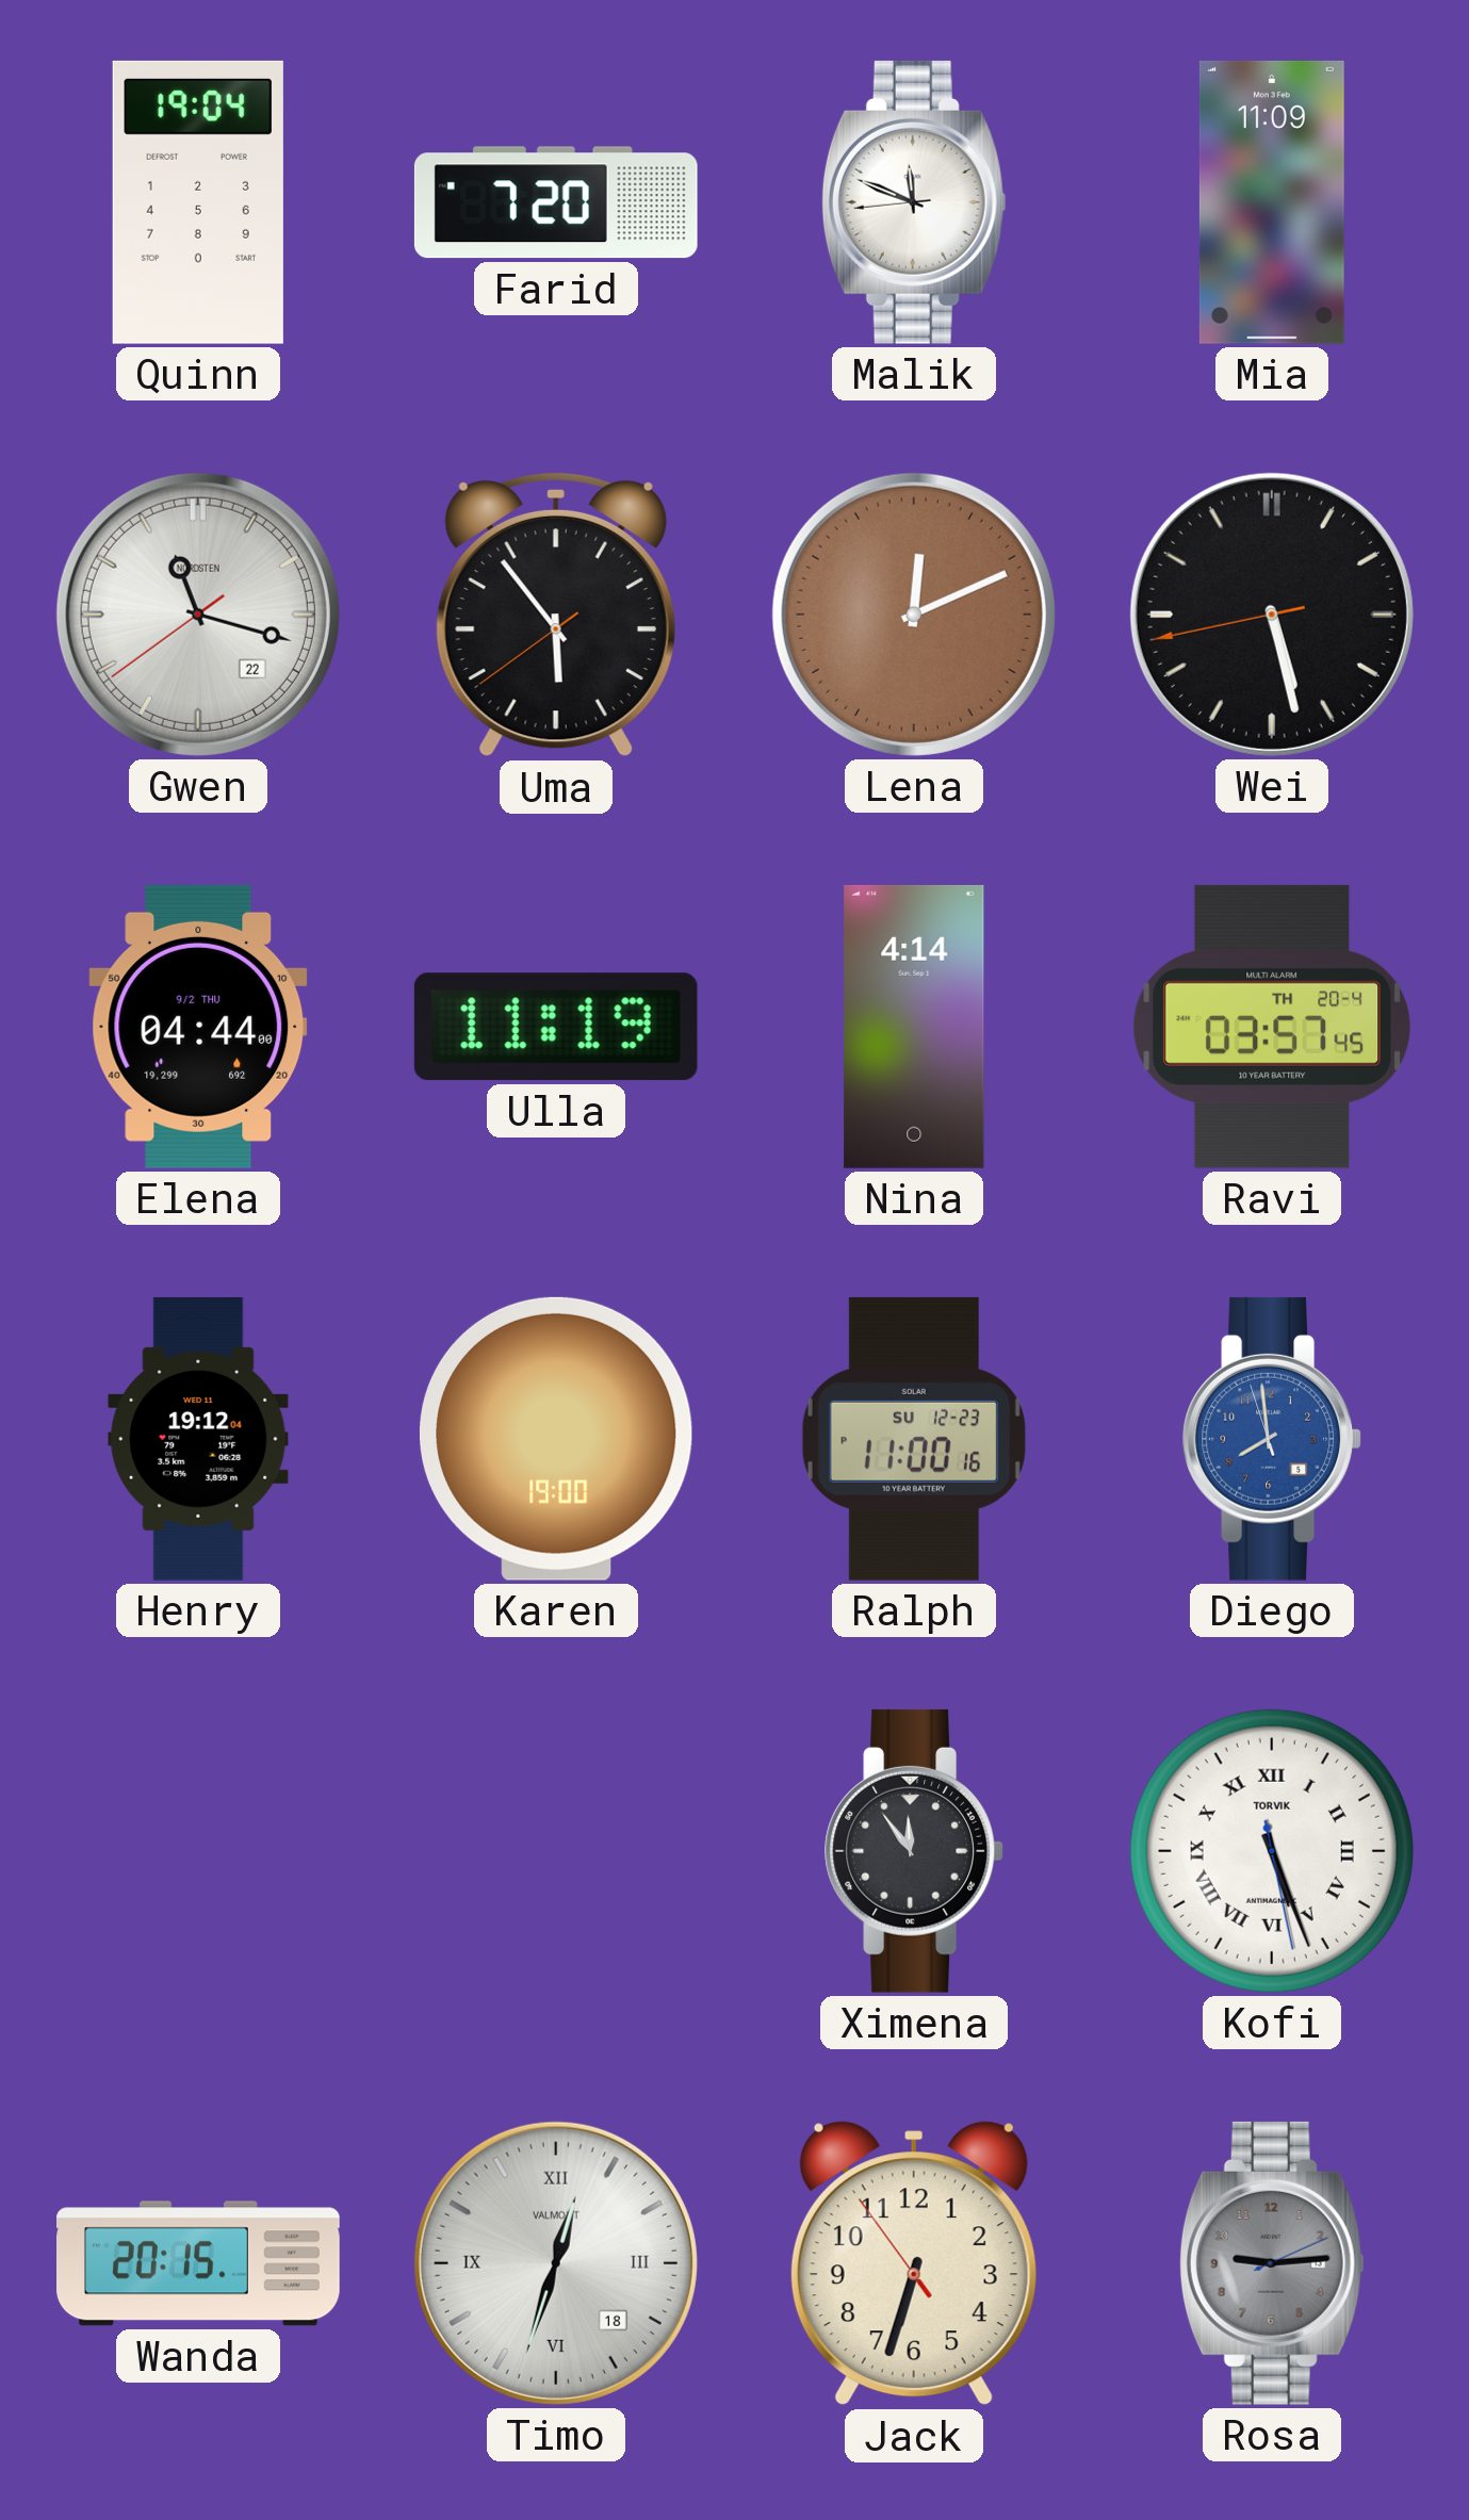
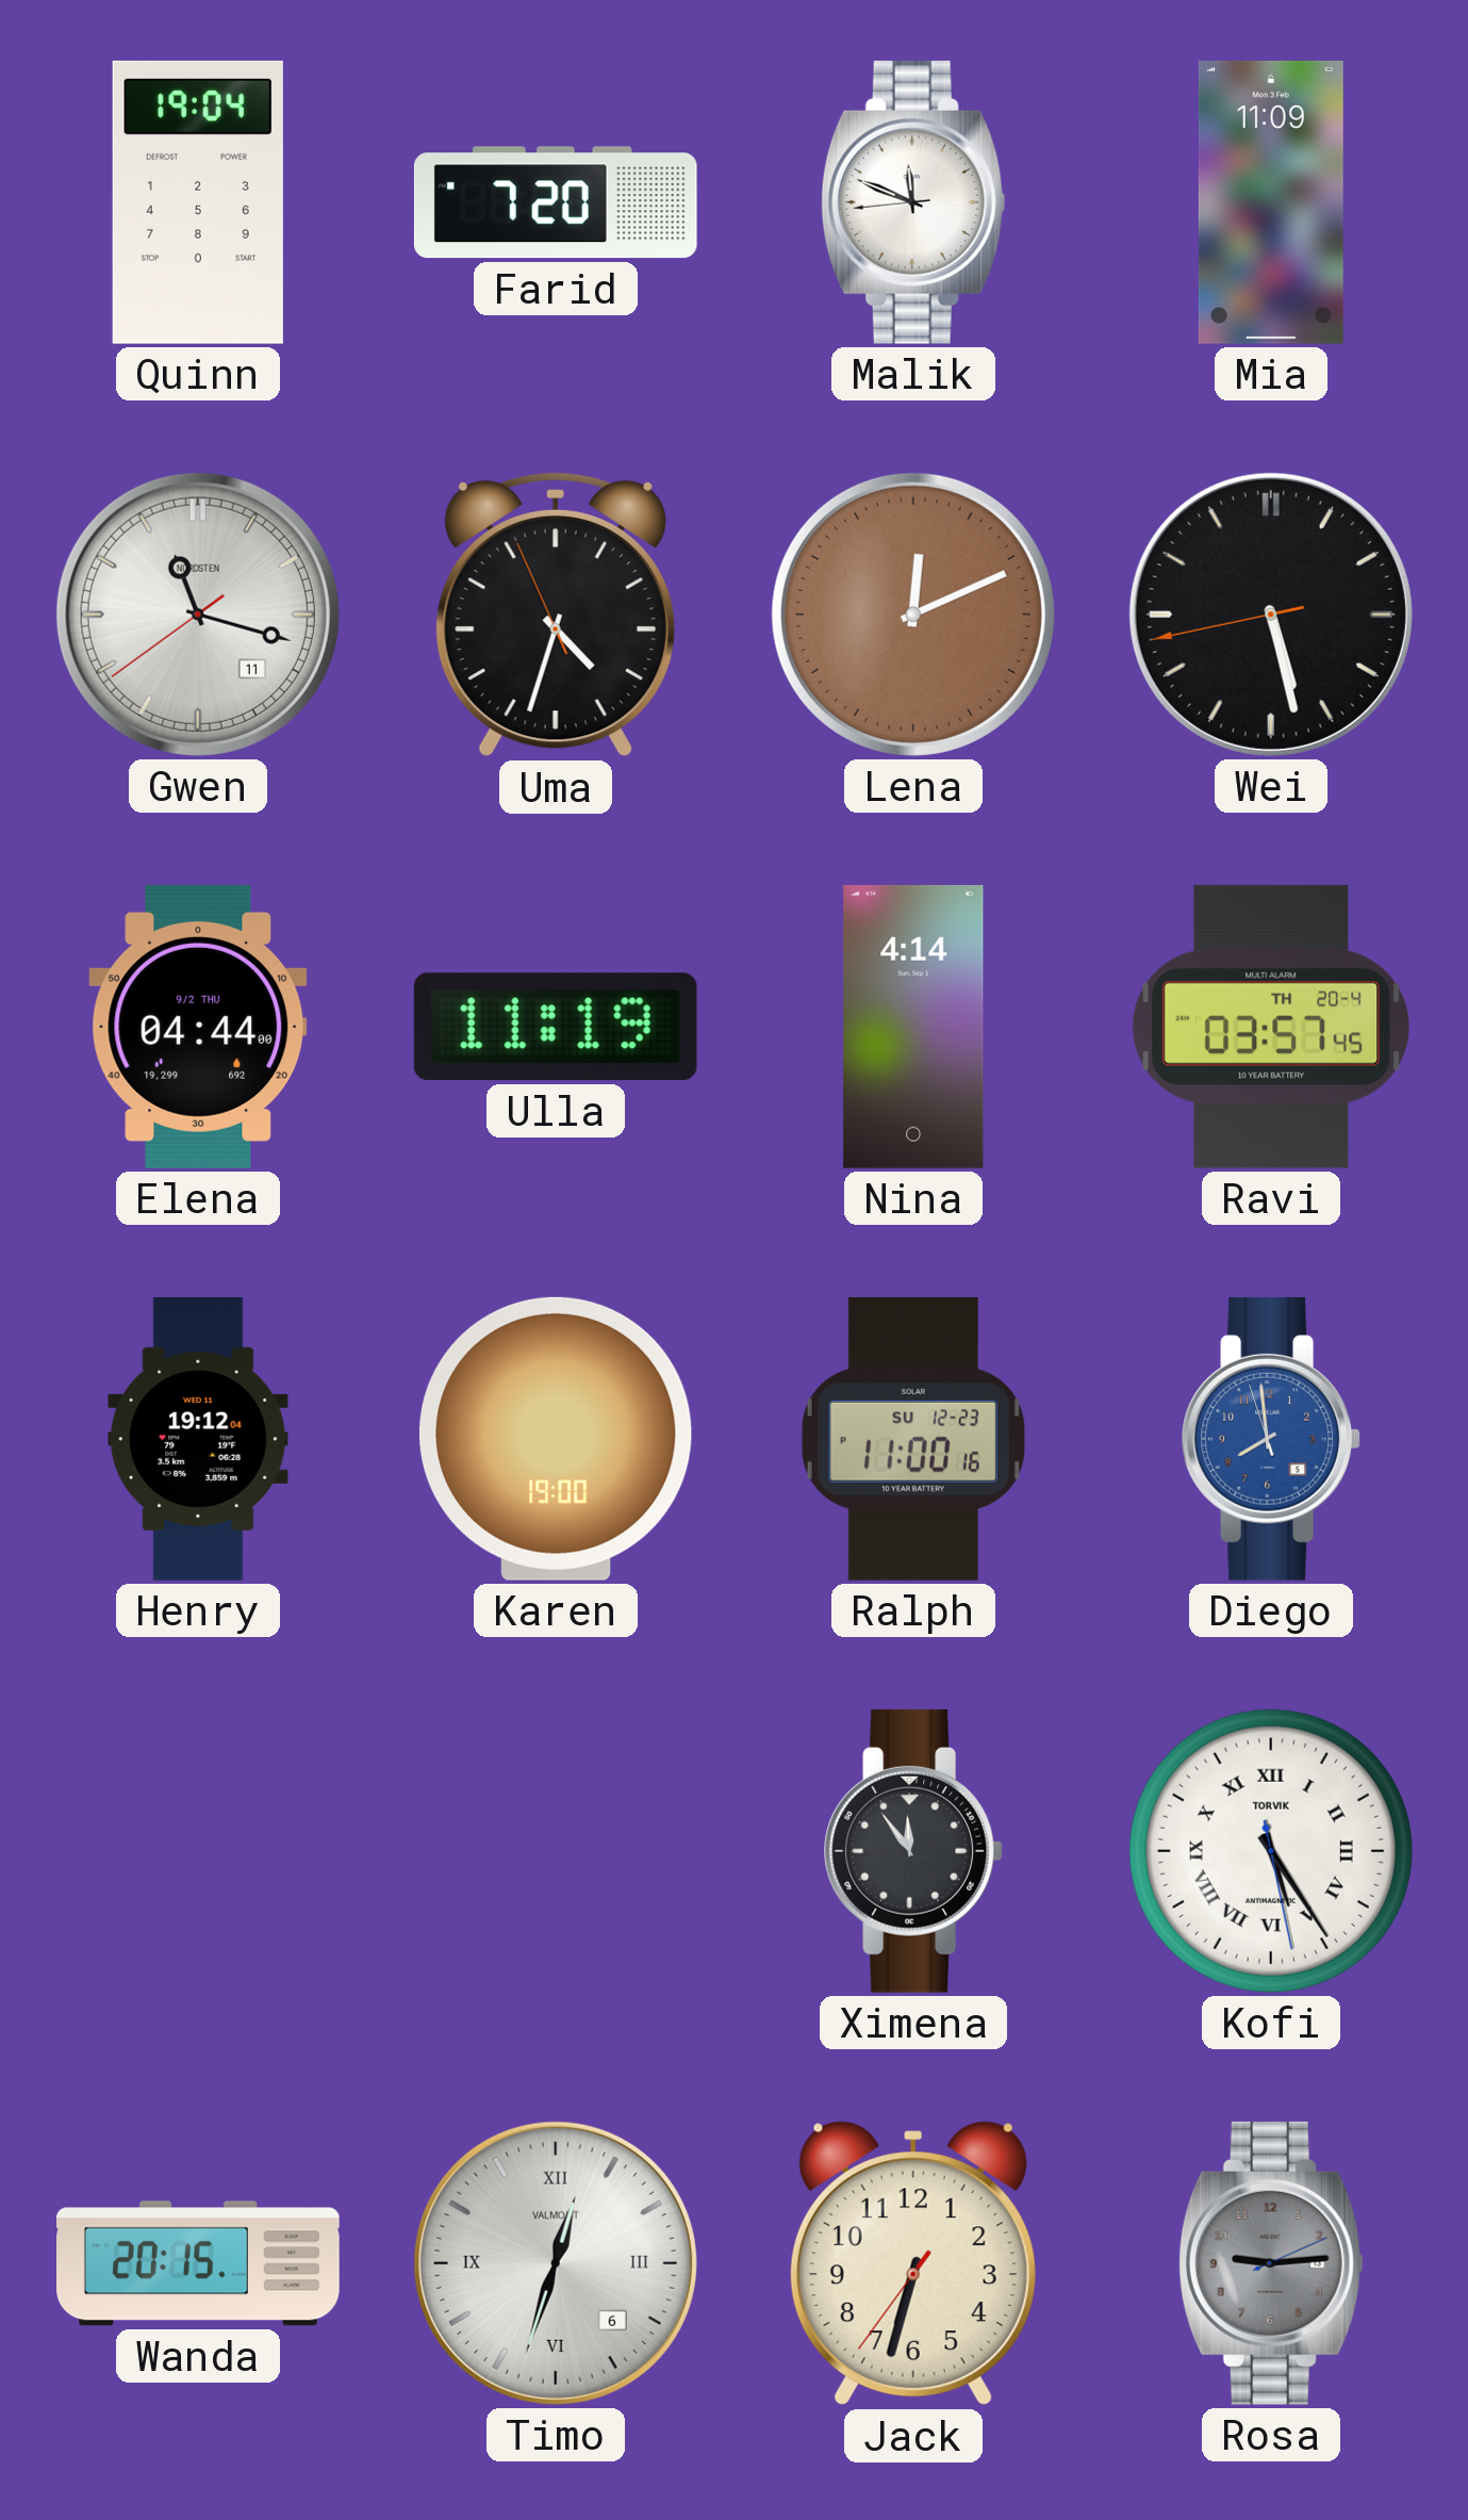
Gwen date: 22 -> 11
Uma: 5:53 -> 4:32
Kofi: 5:26 -> 5:24
Timo date: 18 -> 6
Jack: 6:32:54 -> 6:32:36
